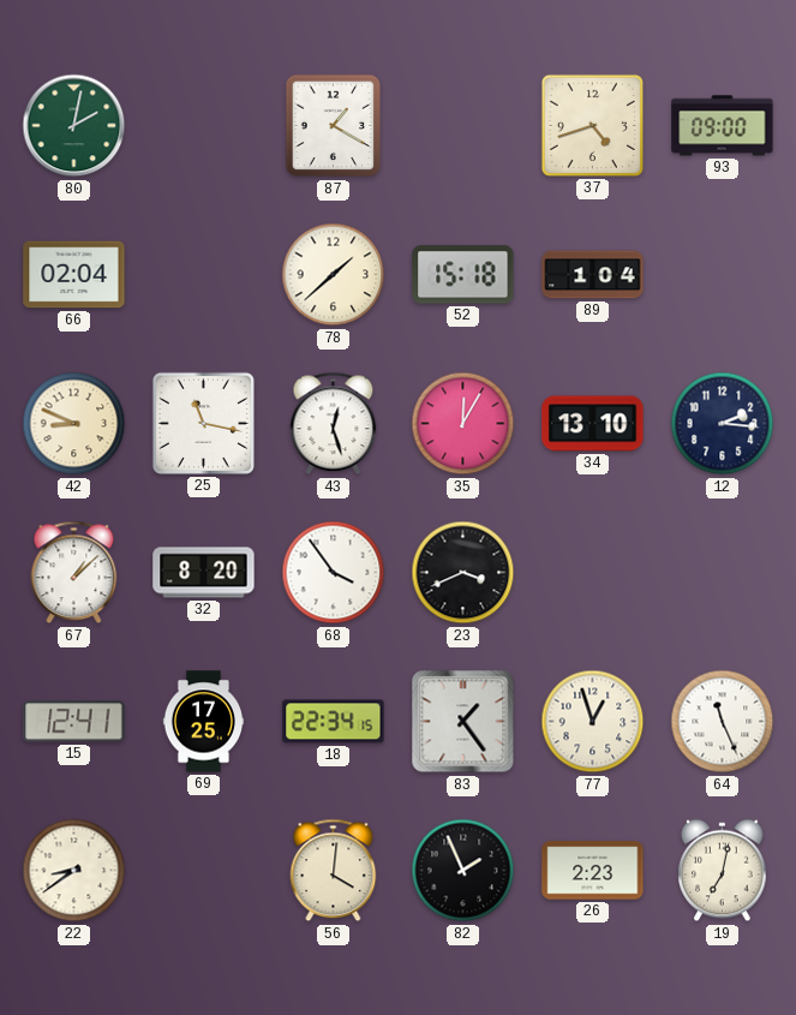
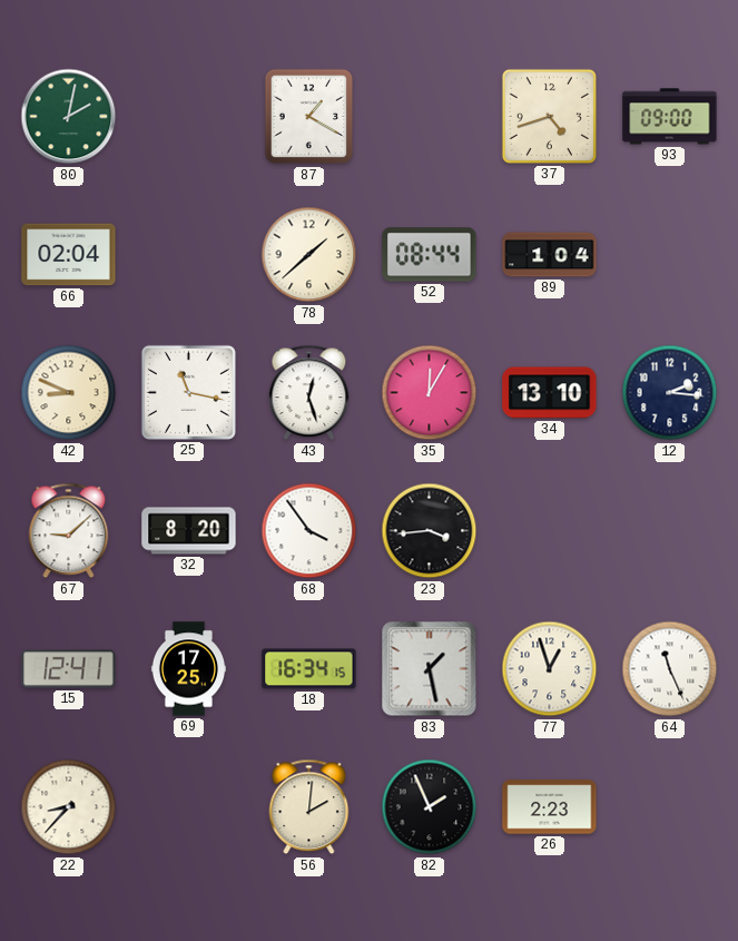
52: 15:18 -> 08:44
67: 1:08 -> 9:08
23: 3:41 -> 3:44
18: 22:34 -> 16:34
83: 1:24 -> 1:28
22: 8:39 -> 8:37
56: 4:01 -> 2:01
19: 7:02 -> none
